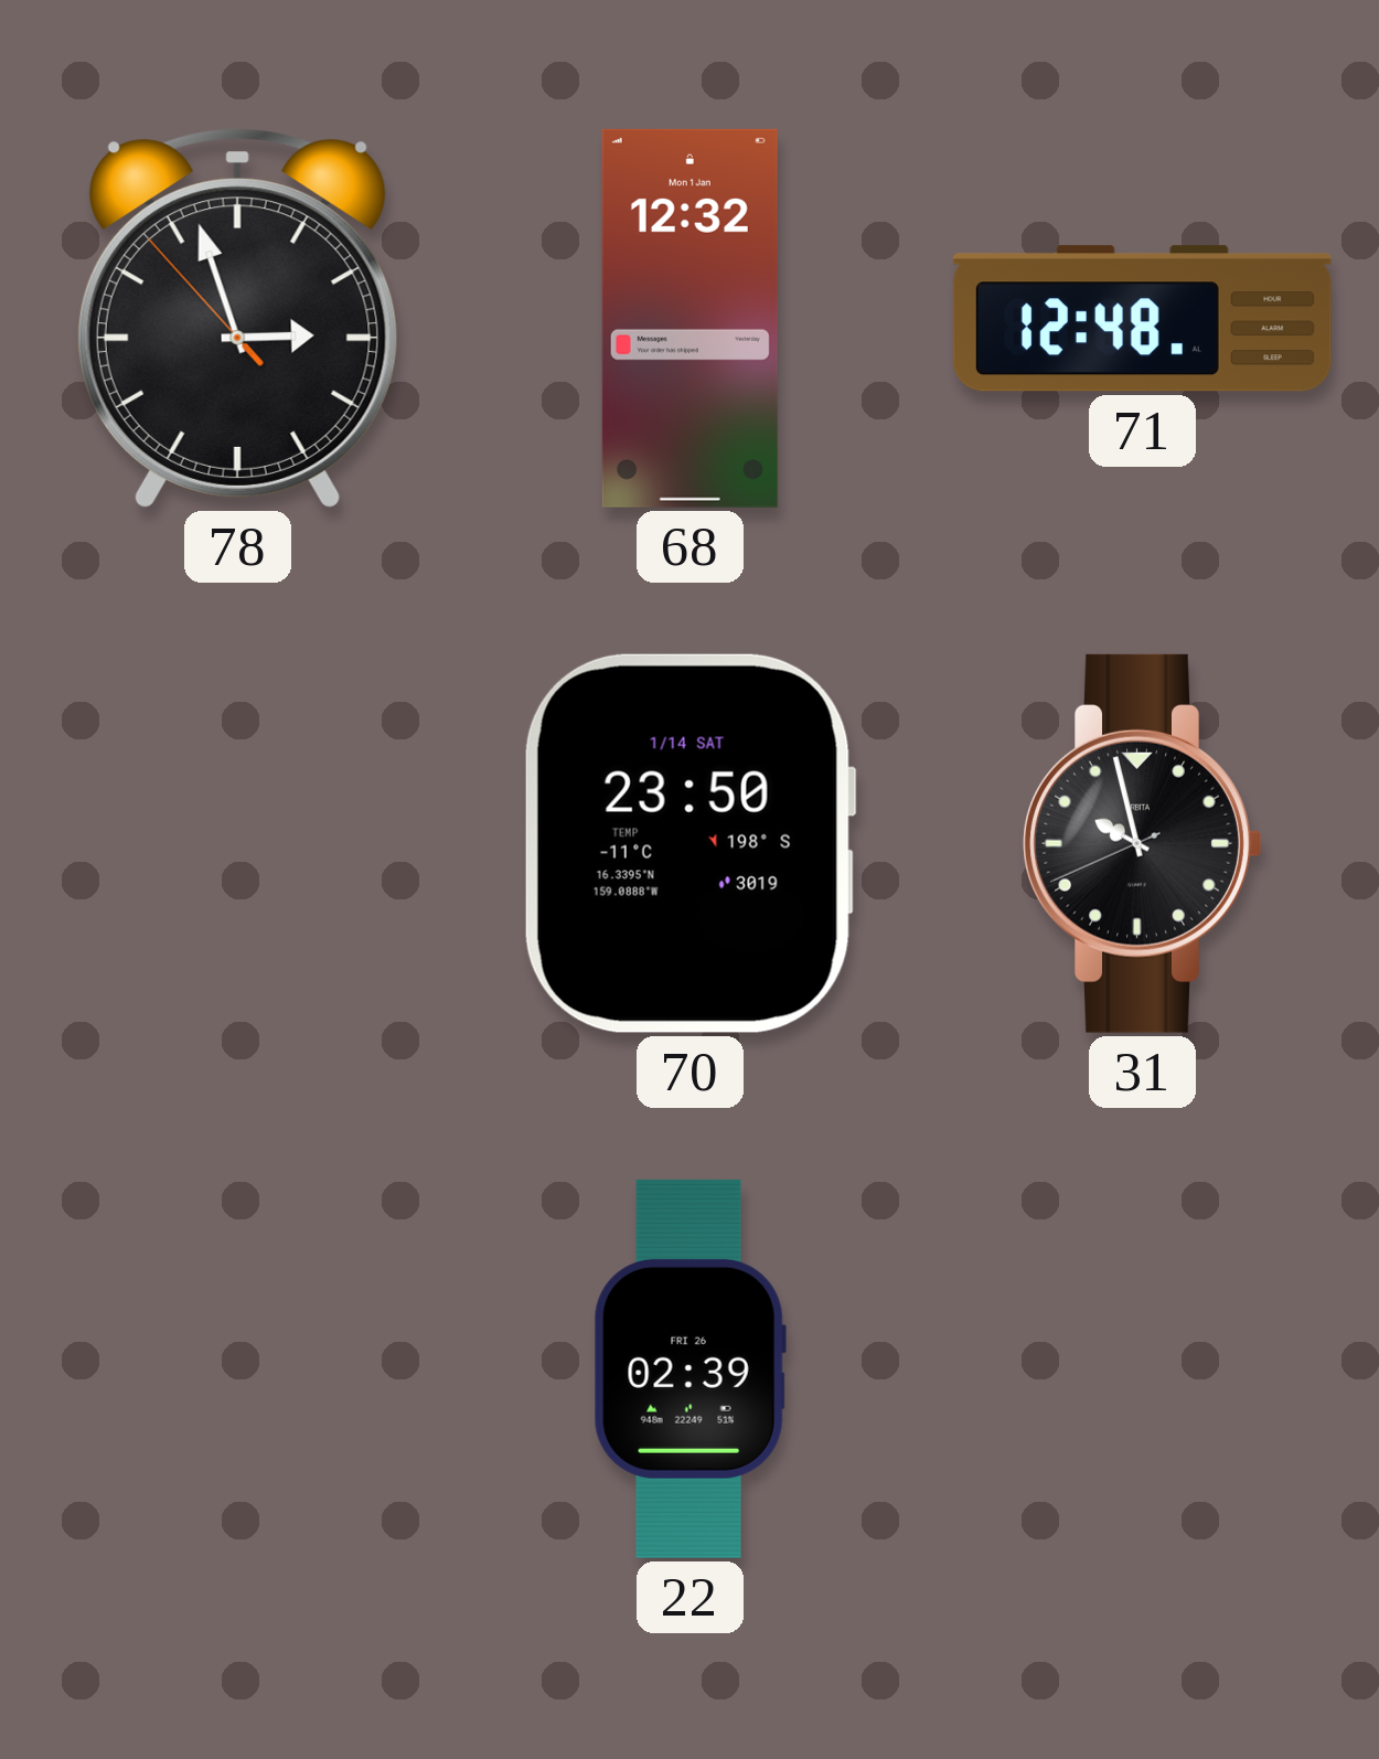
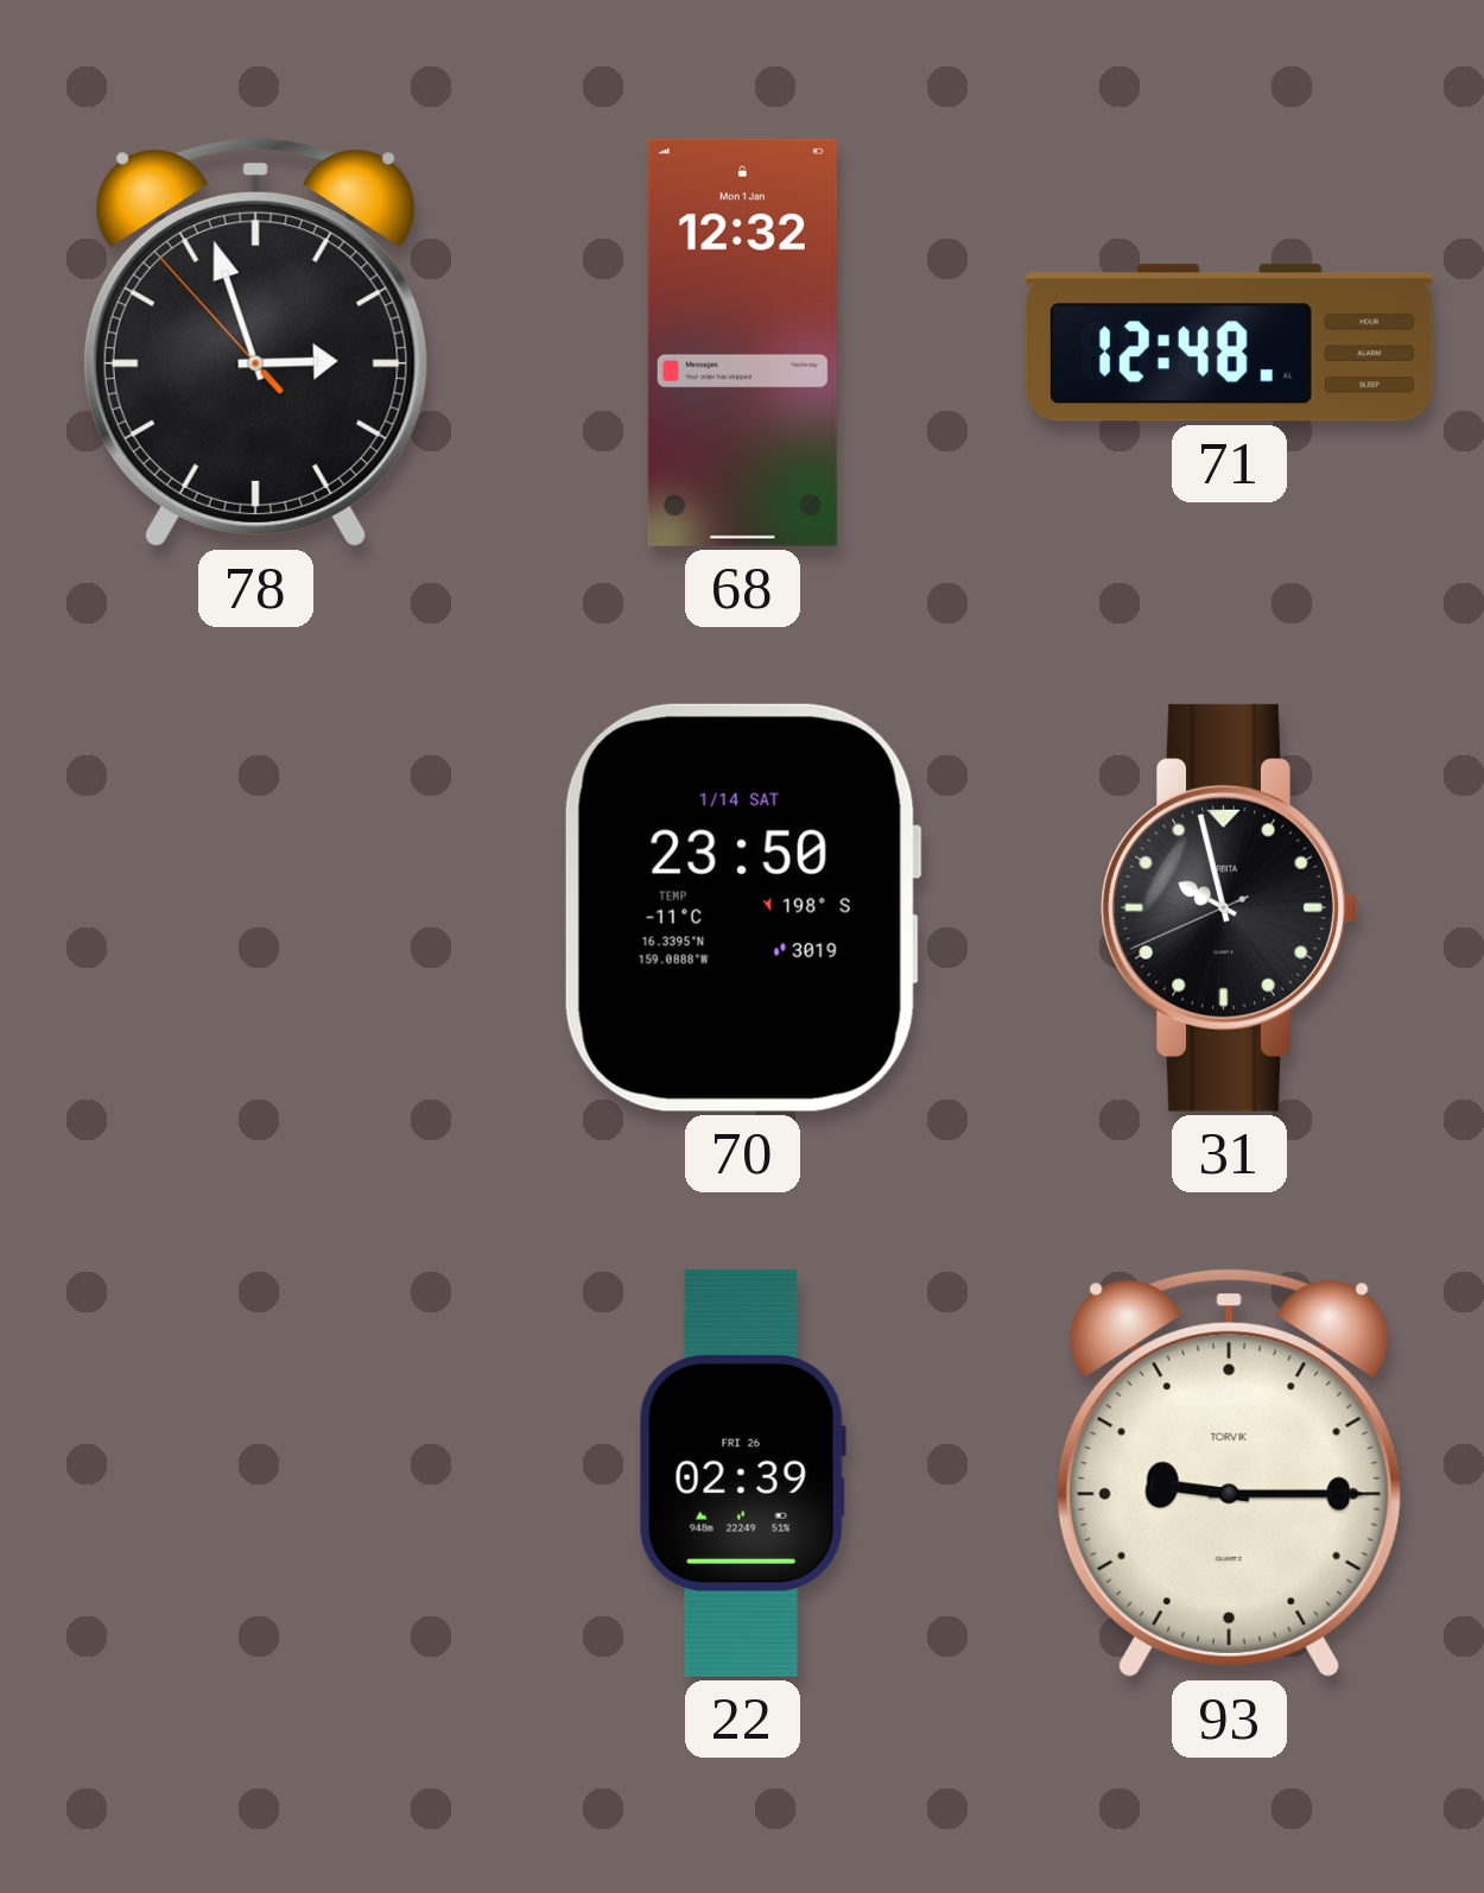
93: none -> 9:15
